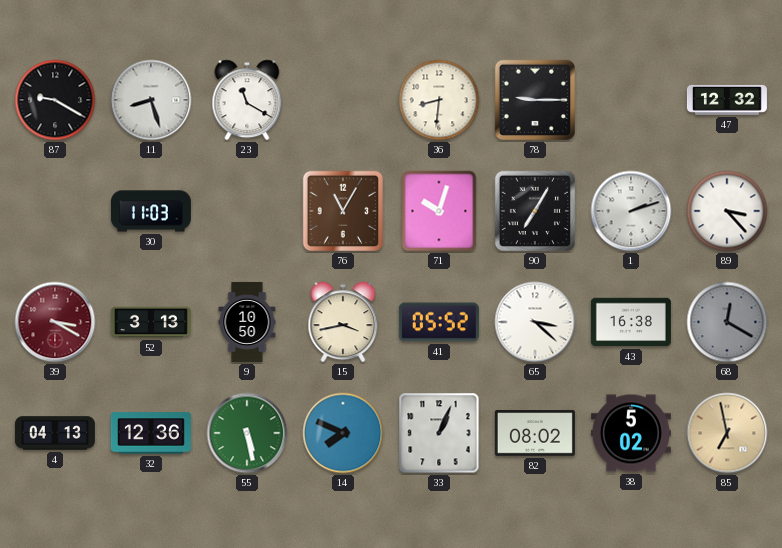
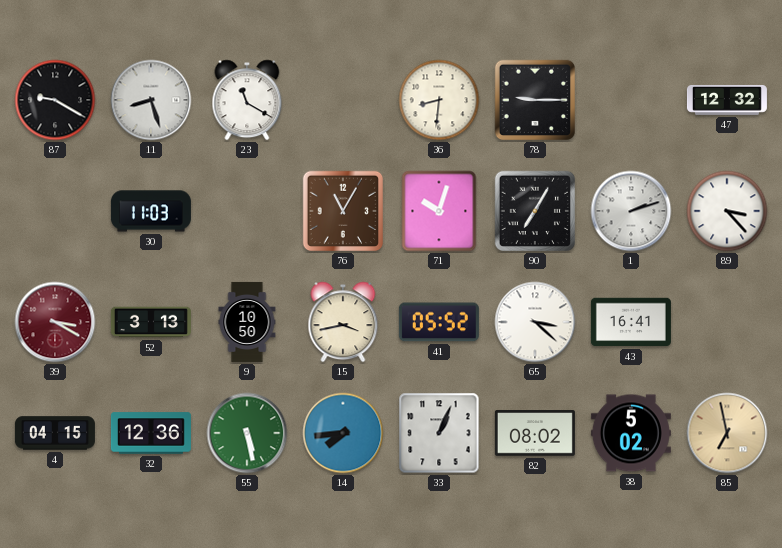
43: 16:38 -> 16:41
68: 12:20 -> none
4: 04:13 -> 04:15
14: 7:49 -> 7:44
